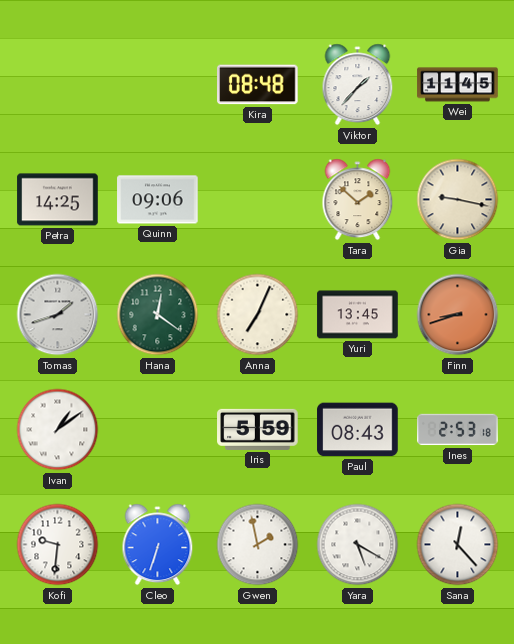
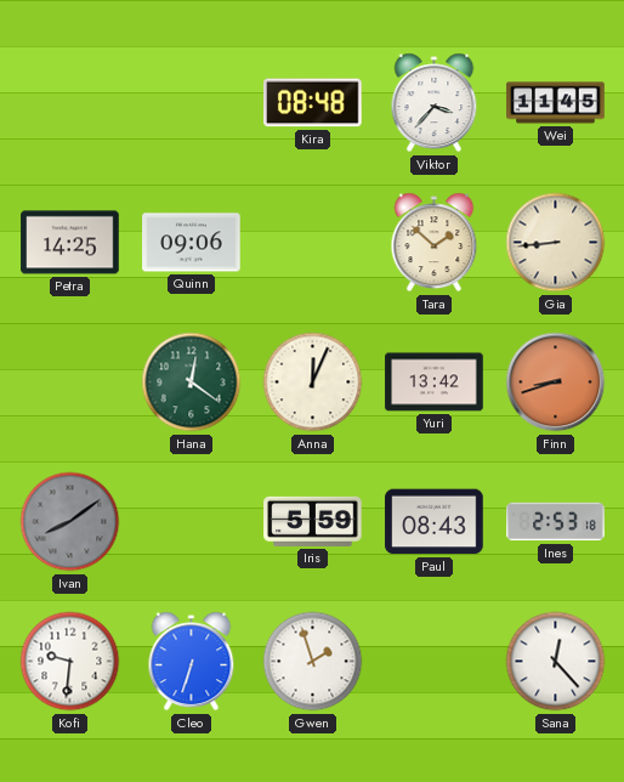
Viktor: 1:37 -> 3:37
Gia: 9:17 -> 8:44
Tomas: 1:42 -> none
Anna: 7:04 -> 12:04
Yuri: 13:45 -> 13:42
Ivan: 1:09 -> 8:09
Ivan dial: white -> grey
Gwen: 1:58 -> 1:57
Yara: 5:20 -> none
